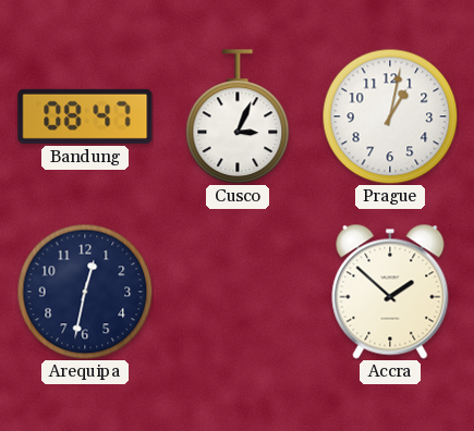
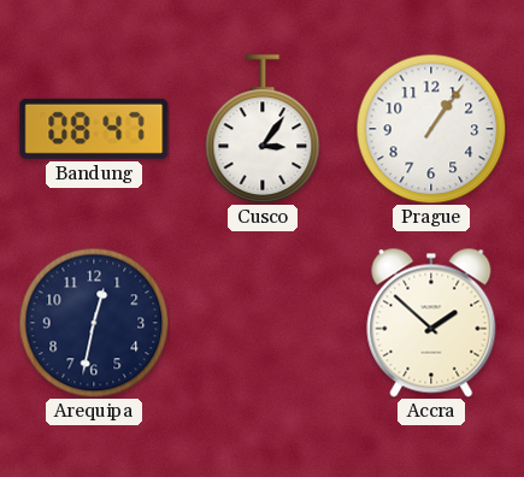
Cusco: 3:04 -> 3:06
Prague: 1:02 -> 1:06
